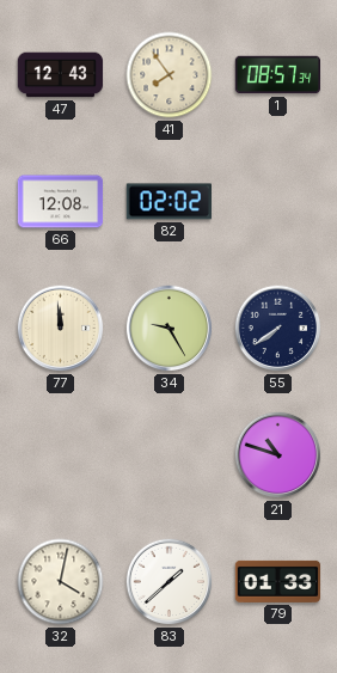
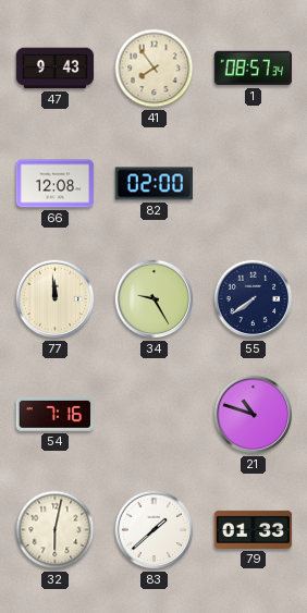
47: 12:43 -> 9:43
82: 02:02 -> 02:00
54: none -> 7:16
32: 4:02 -> 6:02
